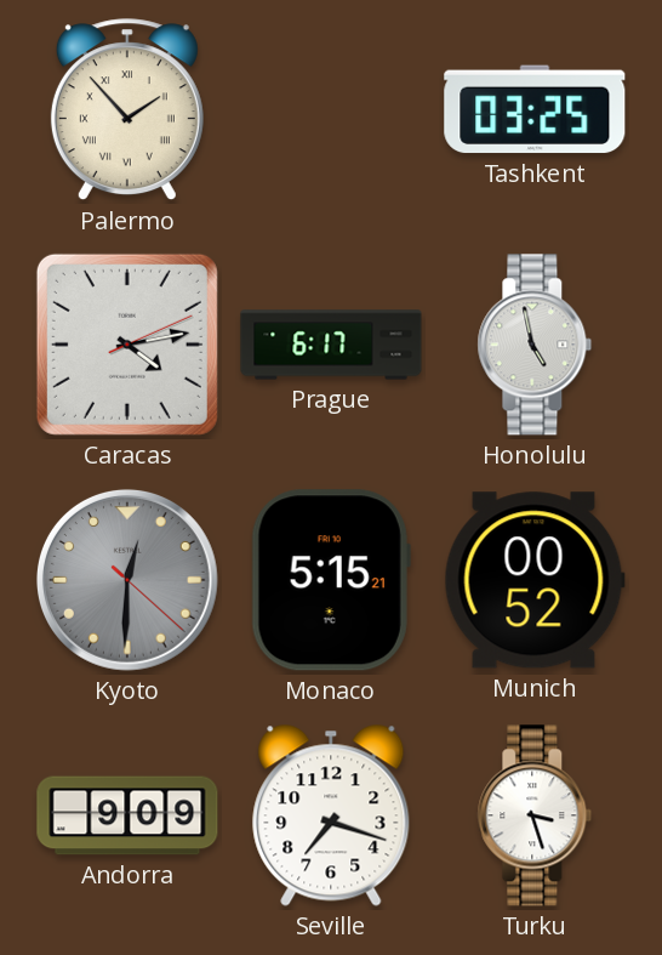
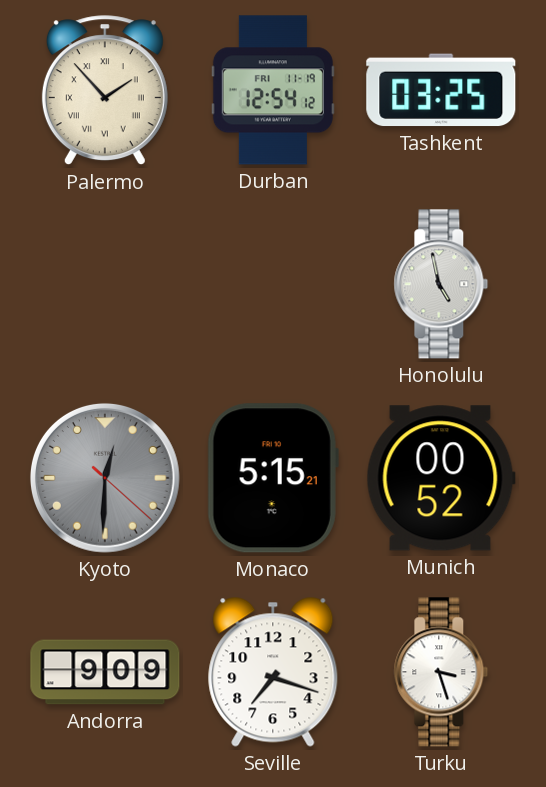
Durban: none -> 12:54
Caracas: 4:13 -> none
Prague: 6:17 -> none
